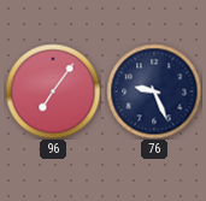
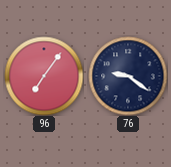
76: 9:26 -> 9:21
